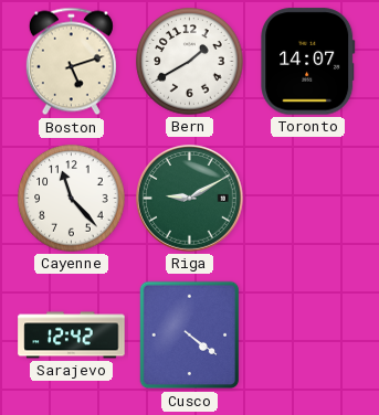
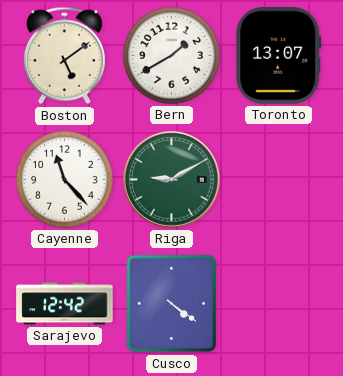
Boston: 5:12 -> 5:09
Toronto: 14:07 -> 13:07
